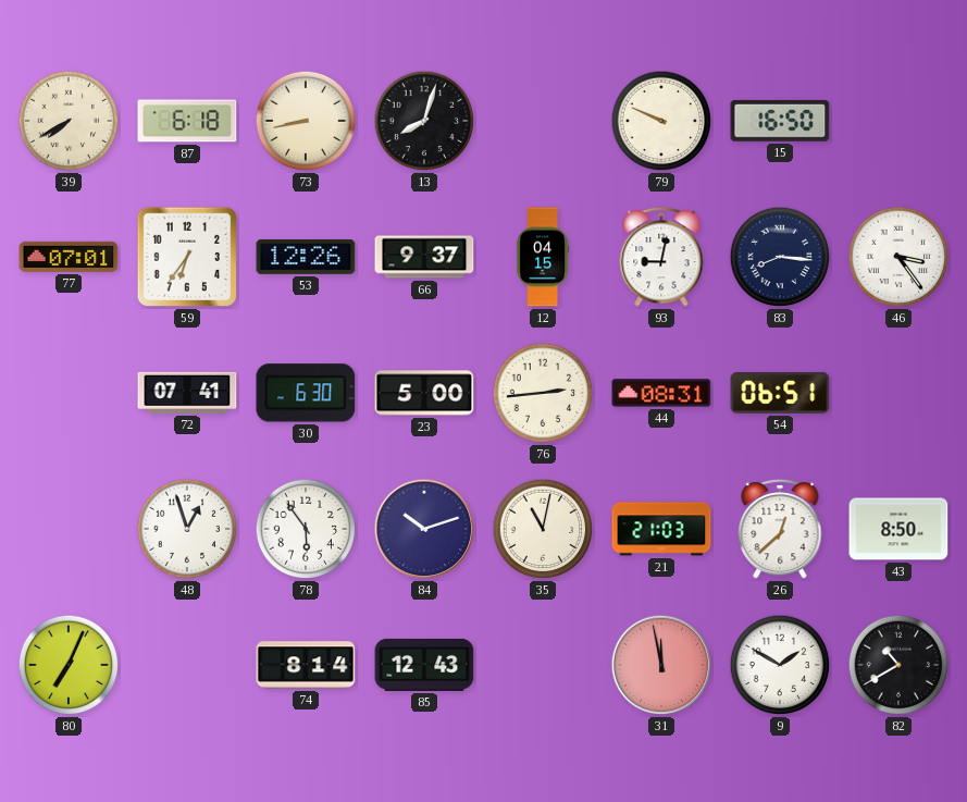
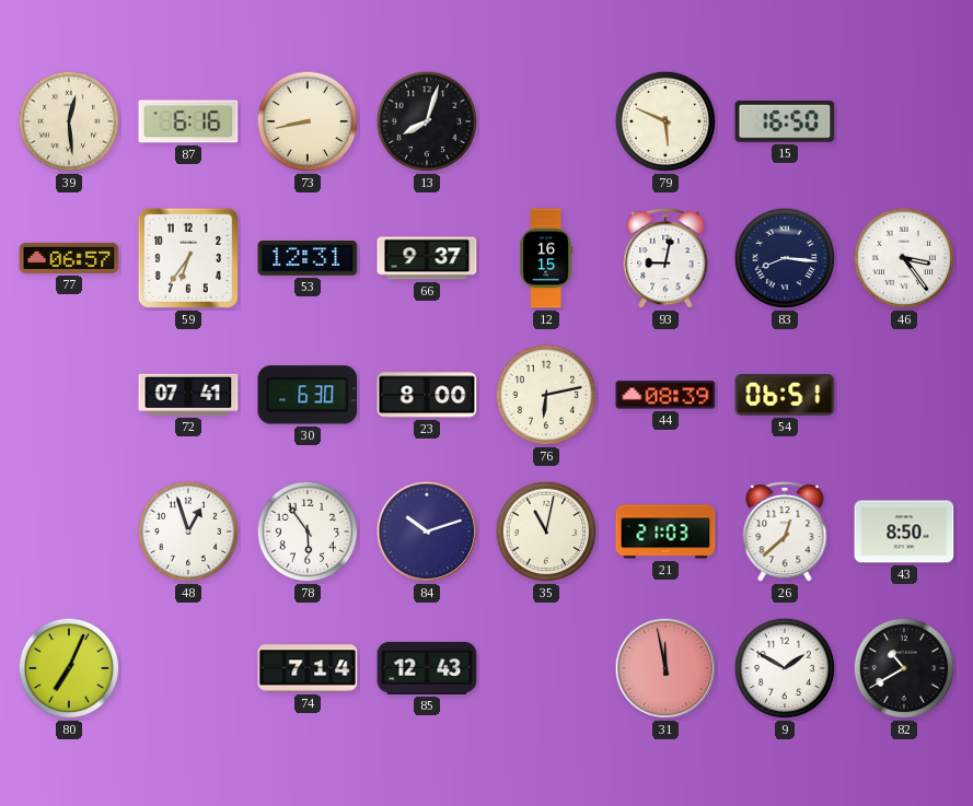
39: 7:40 -> 12:29
87: 6:18 -> 6:16
79: 9:49 -> 5:49
77: 07:01 -> 06:57
53: 12:26 -> 12:31
12: 04:15 -> 16:15
23: 5:00 -> 8:00
76: 2:44 -> 6:13
44: 08:31 -> 08:39
74: 8:14 -> 7:14
